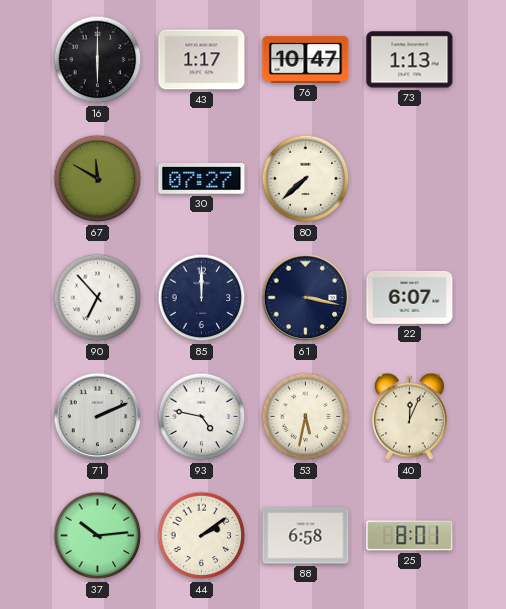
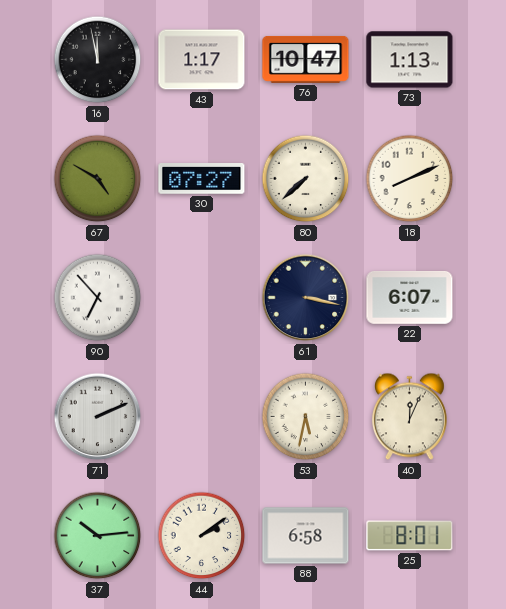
16: 6:00 -> 11:58
67: 11:50 -> 4:50
18: none -> 8:11
85: 12:00 -> none
93: 4:47 -> none
